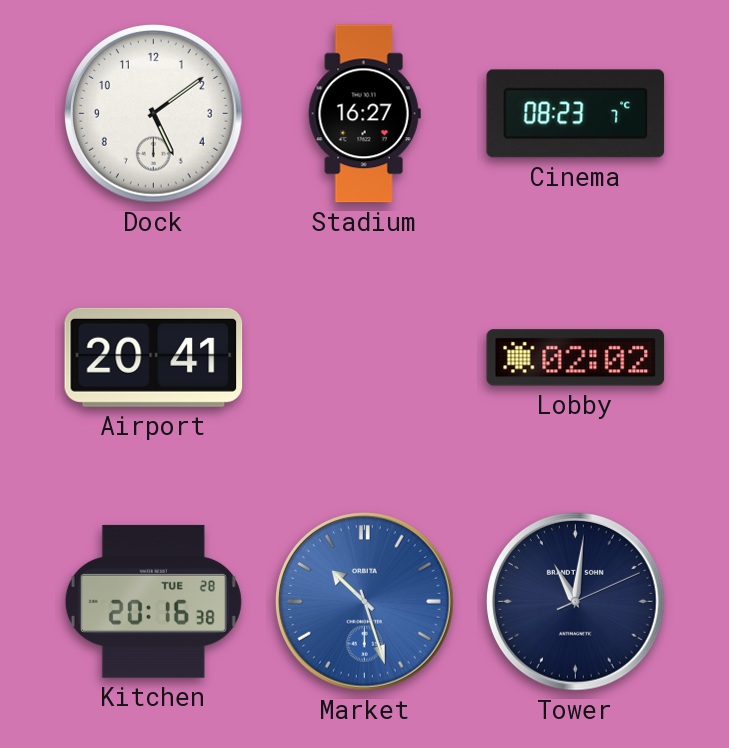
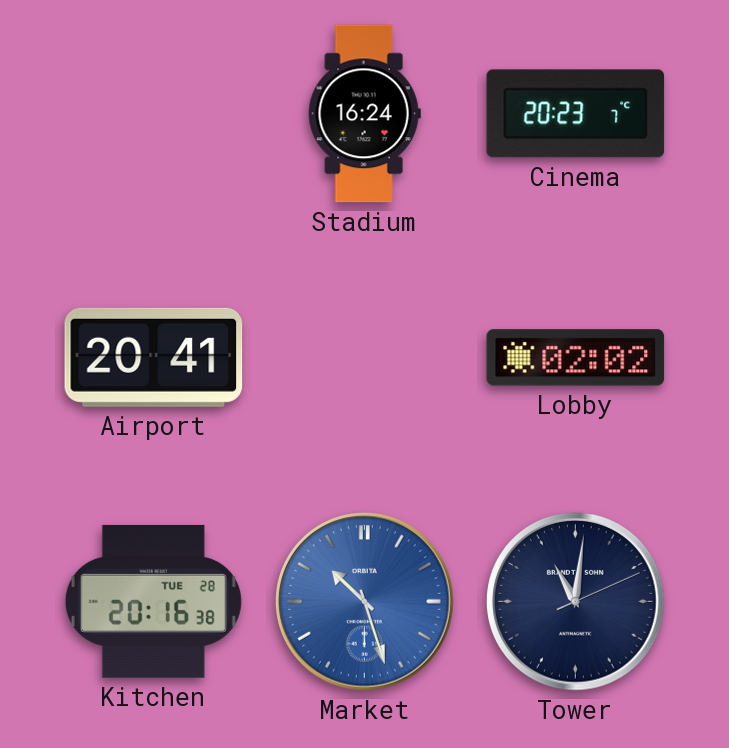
Dock: 5:09 -> none
Stadium: 16:27 -> 16:24
Cinema: 08:23 -> 20:23
